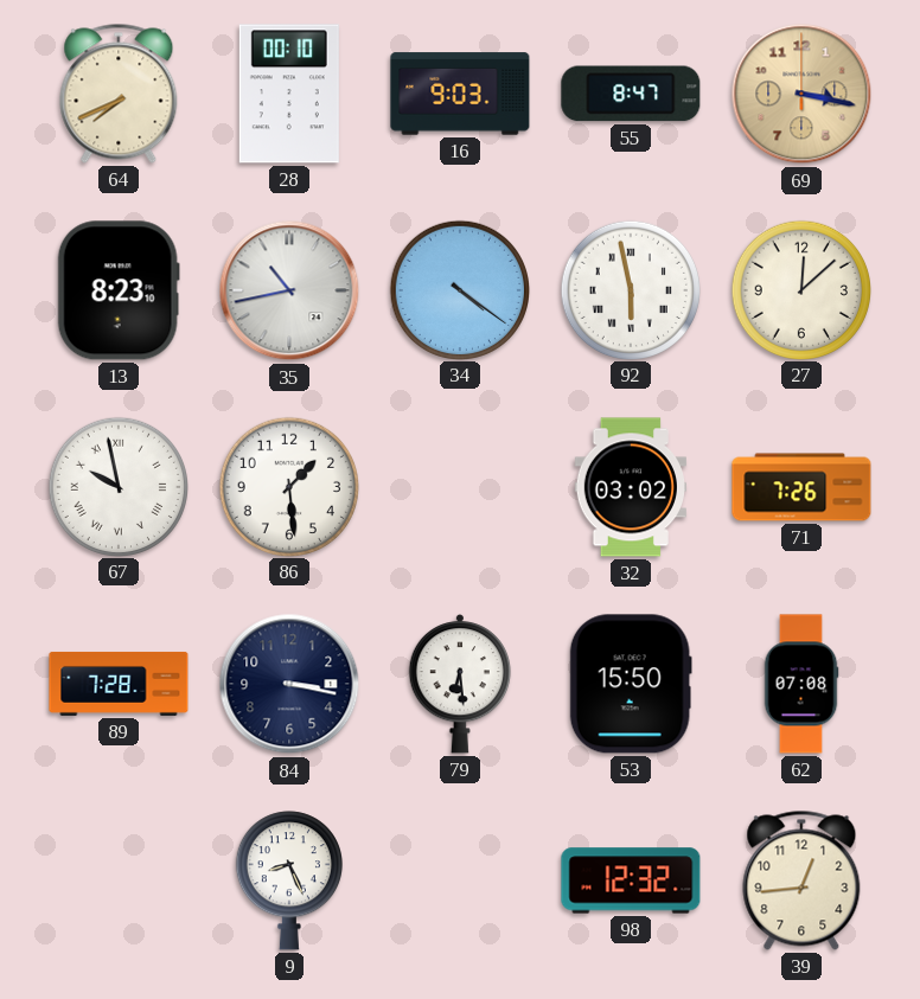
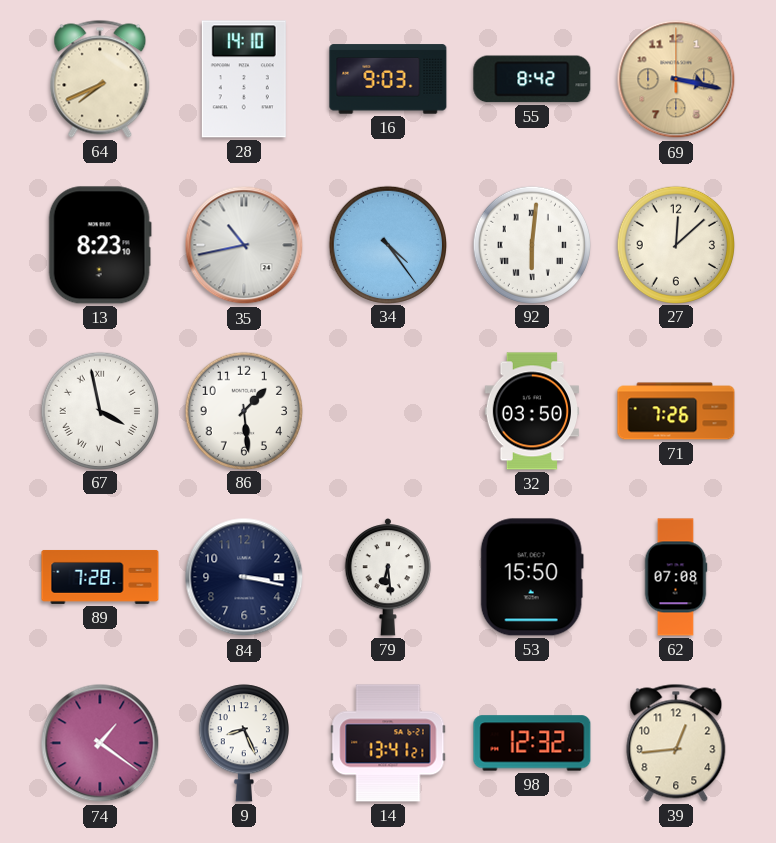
28: 00:10 -> 14:10
55: 8:47 -> 8:42
34: 4:21 -> 4:24
92: 5:58 -> 6:01
67: 9:58 -> 3:58
32: 03:02 -> 03:50
74: none -> 1:21
14: none -> 13:41
